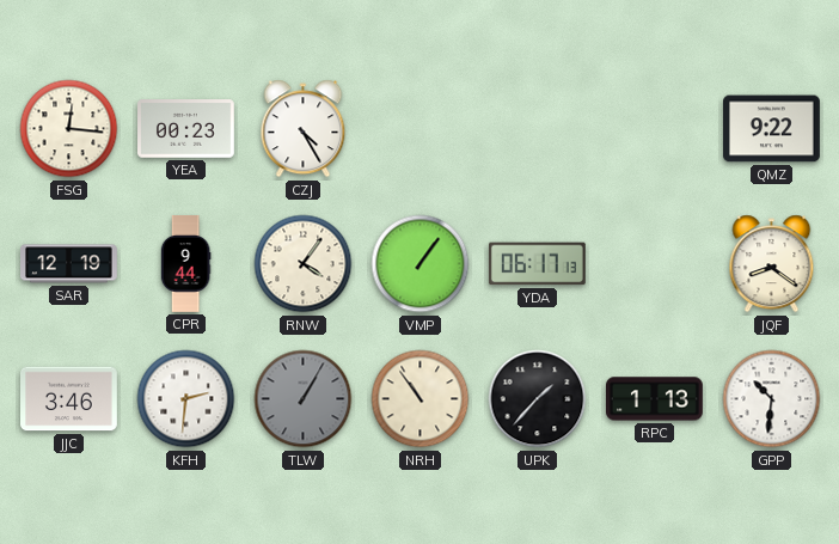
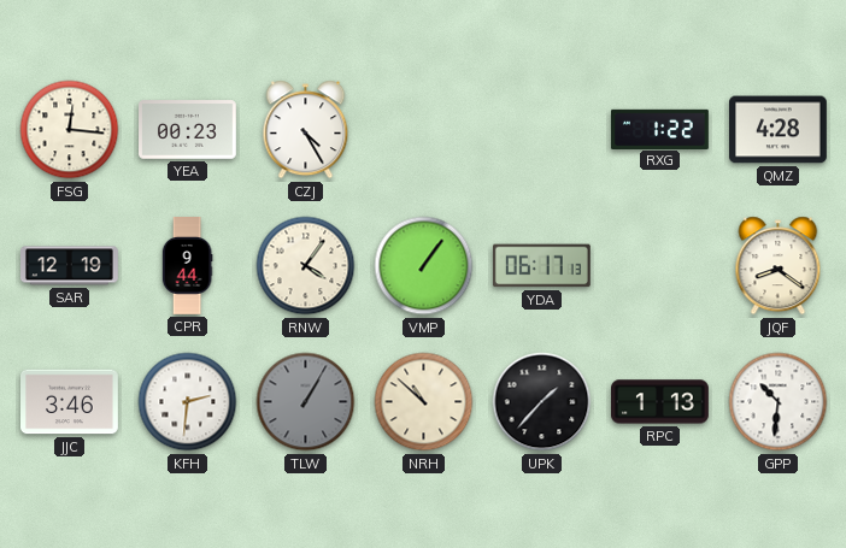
RXG: none -> 1:22
QMZ: 9:22 -> 4:28
NRH: 10:54 -> 10:52
